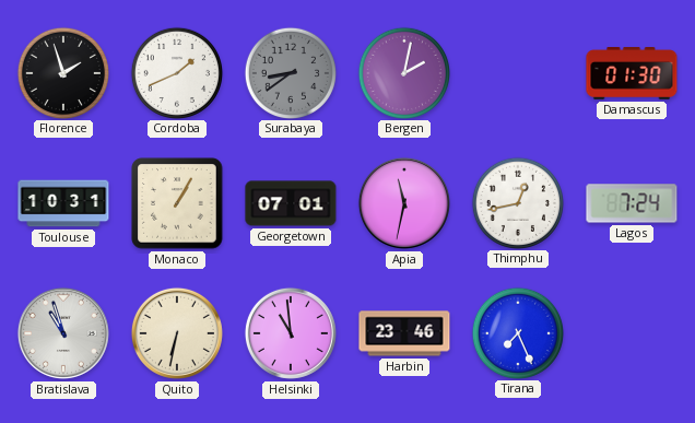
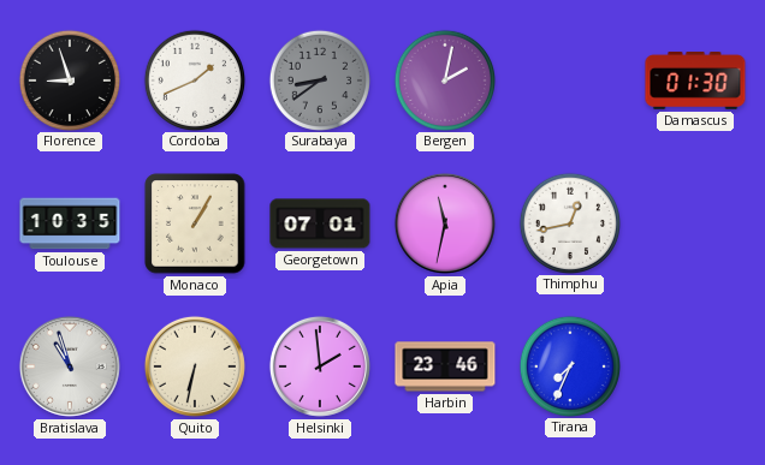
Florence: 1:57 -> 8:57
Toulouse: 10:31 -> 10:35
Lagos: 7:24 -> none
Helsinki: 10:59 -> 1:59
Tirana: 7:26 -> 7:34
